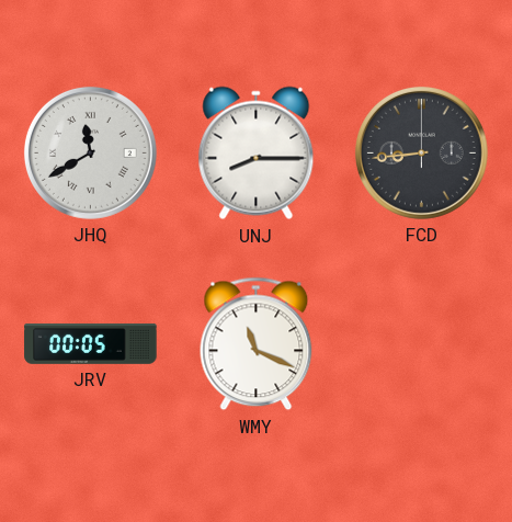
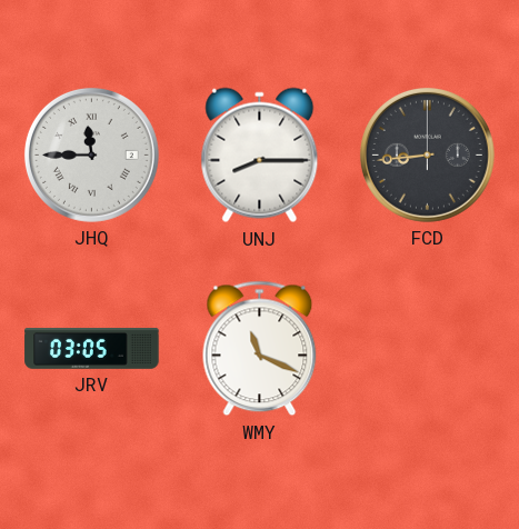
JHQ: 11:40 -> 11:45
JRV: 00:05 -> 03:05
